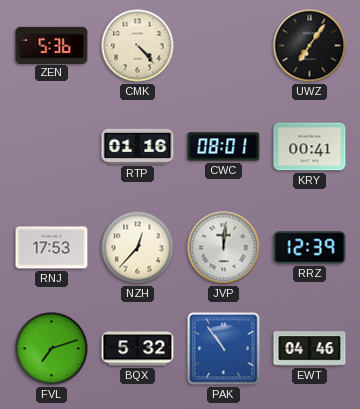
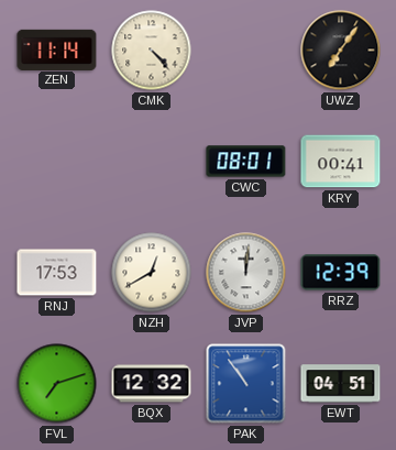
ZEN: 5:36 -> 11:14
RTP: 01:16 -> none
NZH: 12:37 -> 12:40
BQX: 5:32 -> 12:32
EWT: 04:46 -> 04:51
